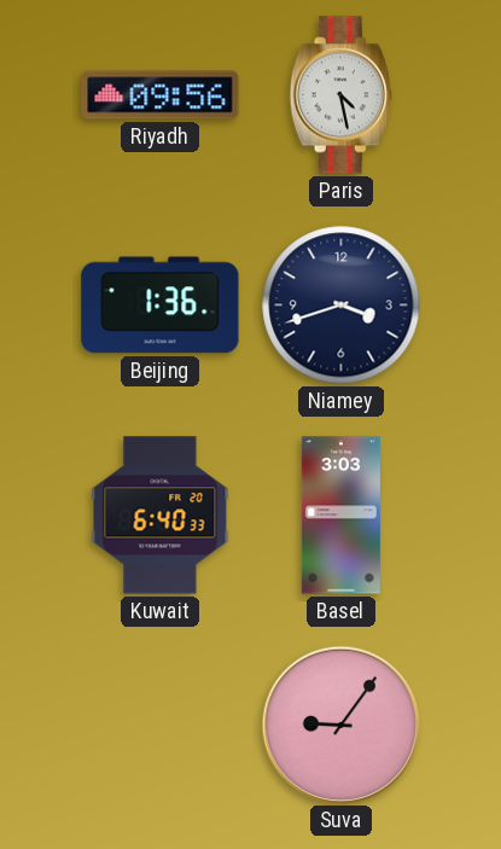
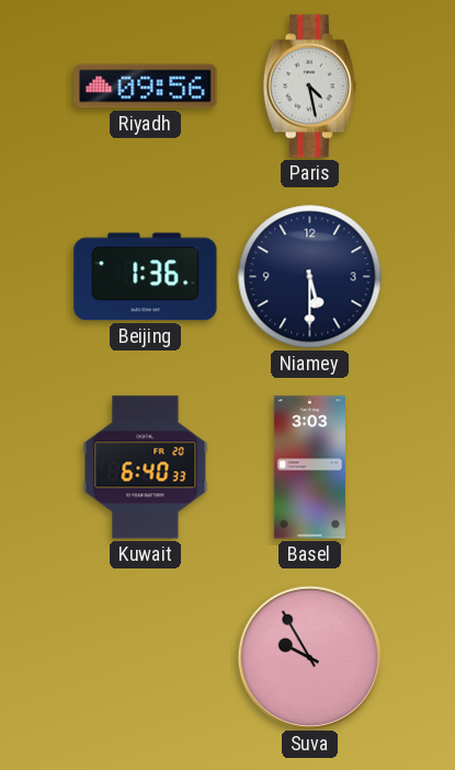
Niamey: 3:42 -> 5:30
Suva: 9:06 -> 9:55
